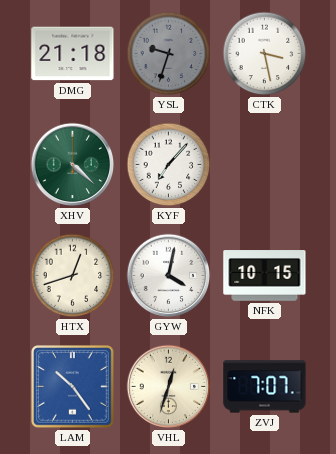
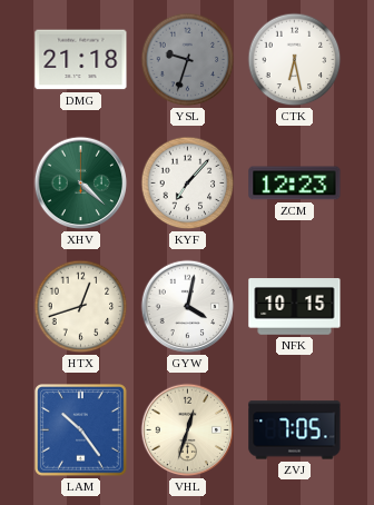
CTK: 3:28 -> 6:28
ZCM: none -> 12:23
ZVJ: 7:07 -> 7:05
